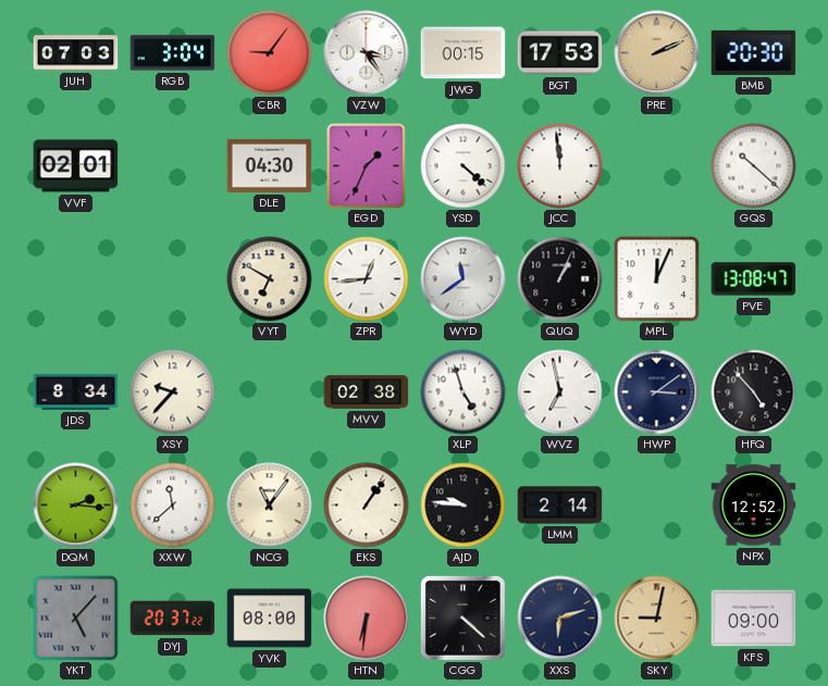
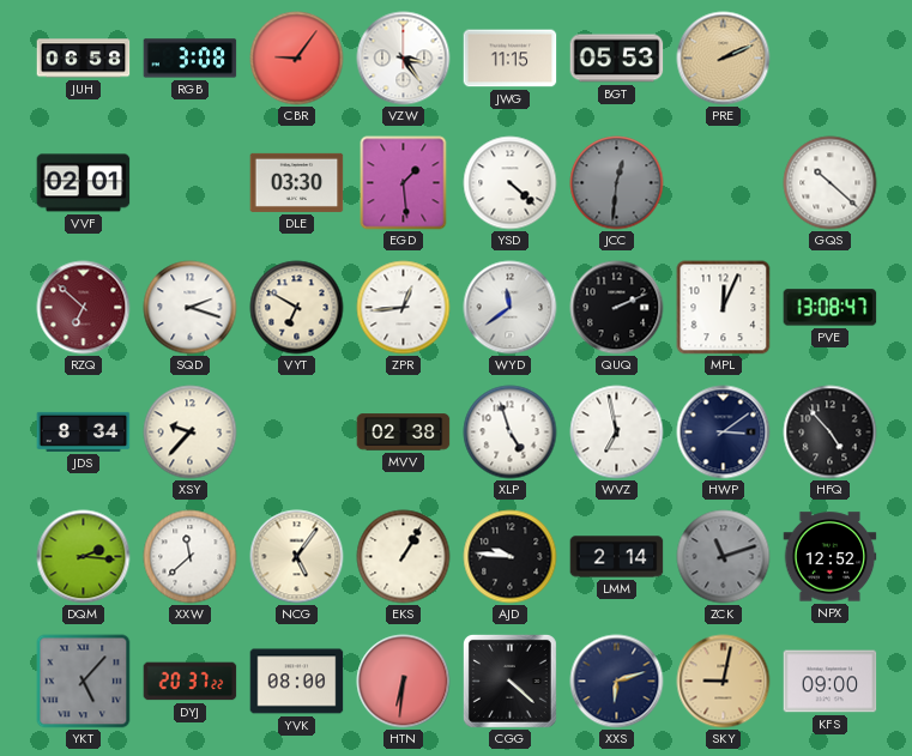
JUH: 07:03 -> 06:58
RGB: 3:04 -> 3:08
JWG: 00:15 -> 11:15
BGT: 17:53 -> 05:53
BMB: 20:30 -> none
DLE: 04:30 -> 03:30
EGD: 1:34 -> 1:29
JCC: 11:59 -> 12:31
JCC dial: white -> grey
RZQ: none -> 6:52
SQD: none -> 2:18
QUQ: 1:04 -> 2:11
NCG: 11:06 -> 5:06
EKS: 1:06 -> 1:05
ZCK: none -> 11:12
